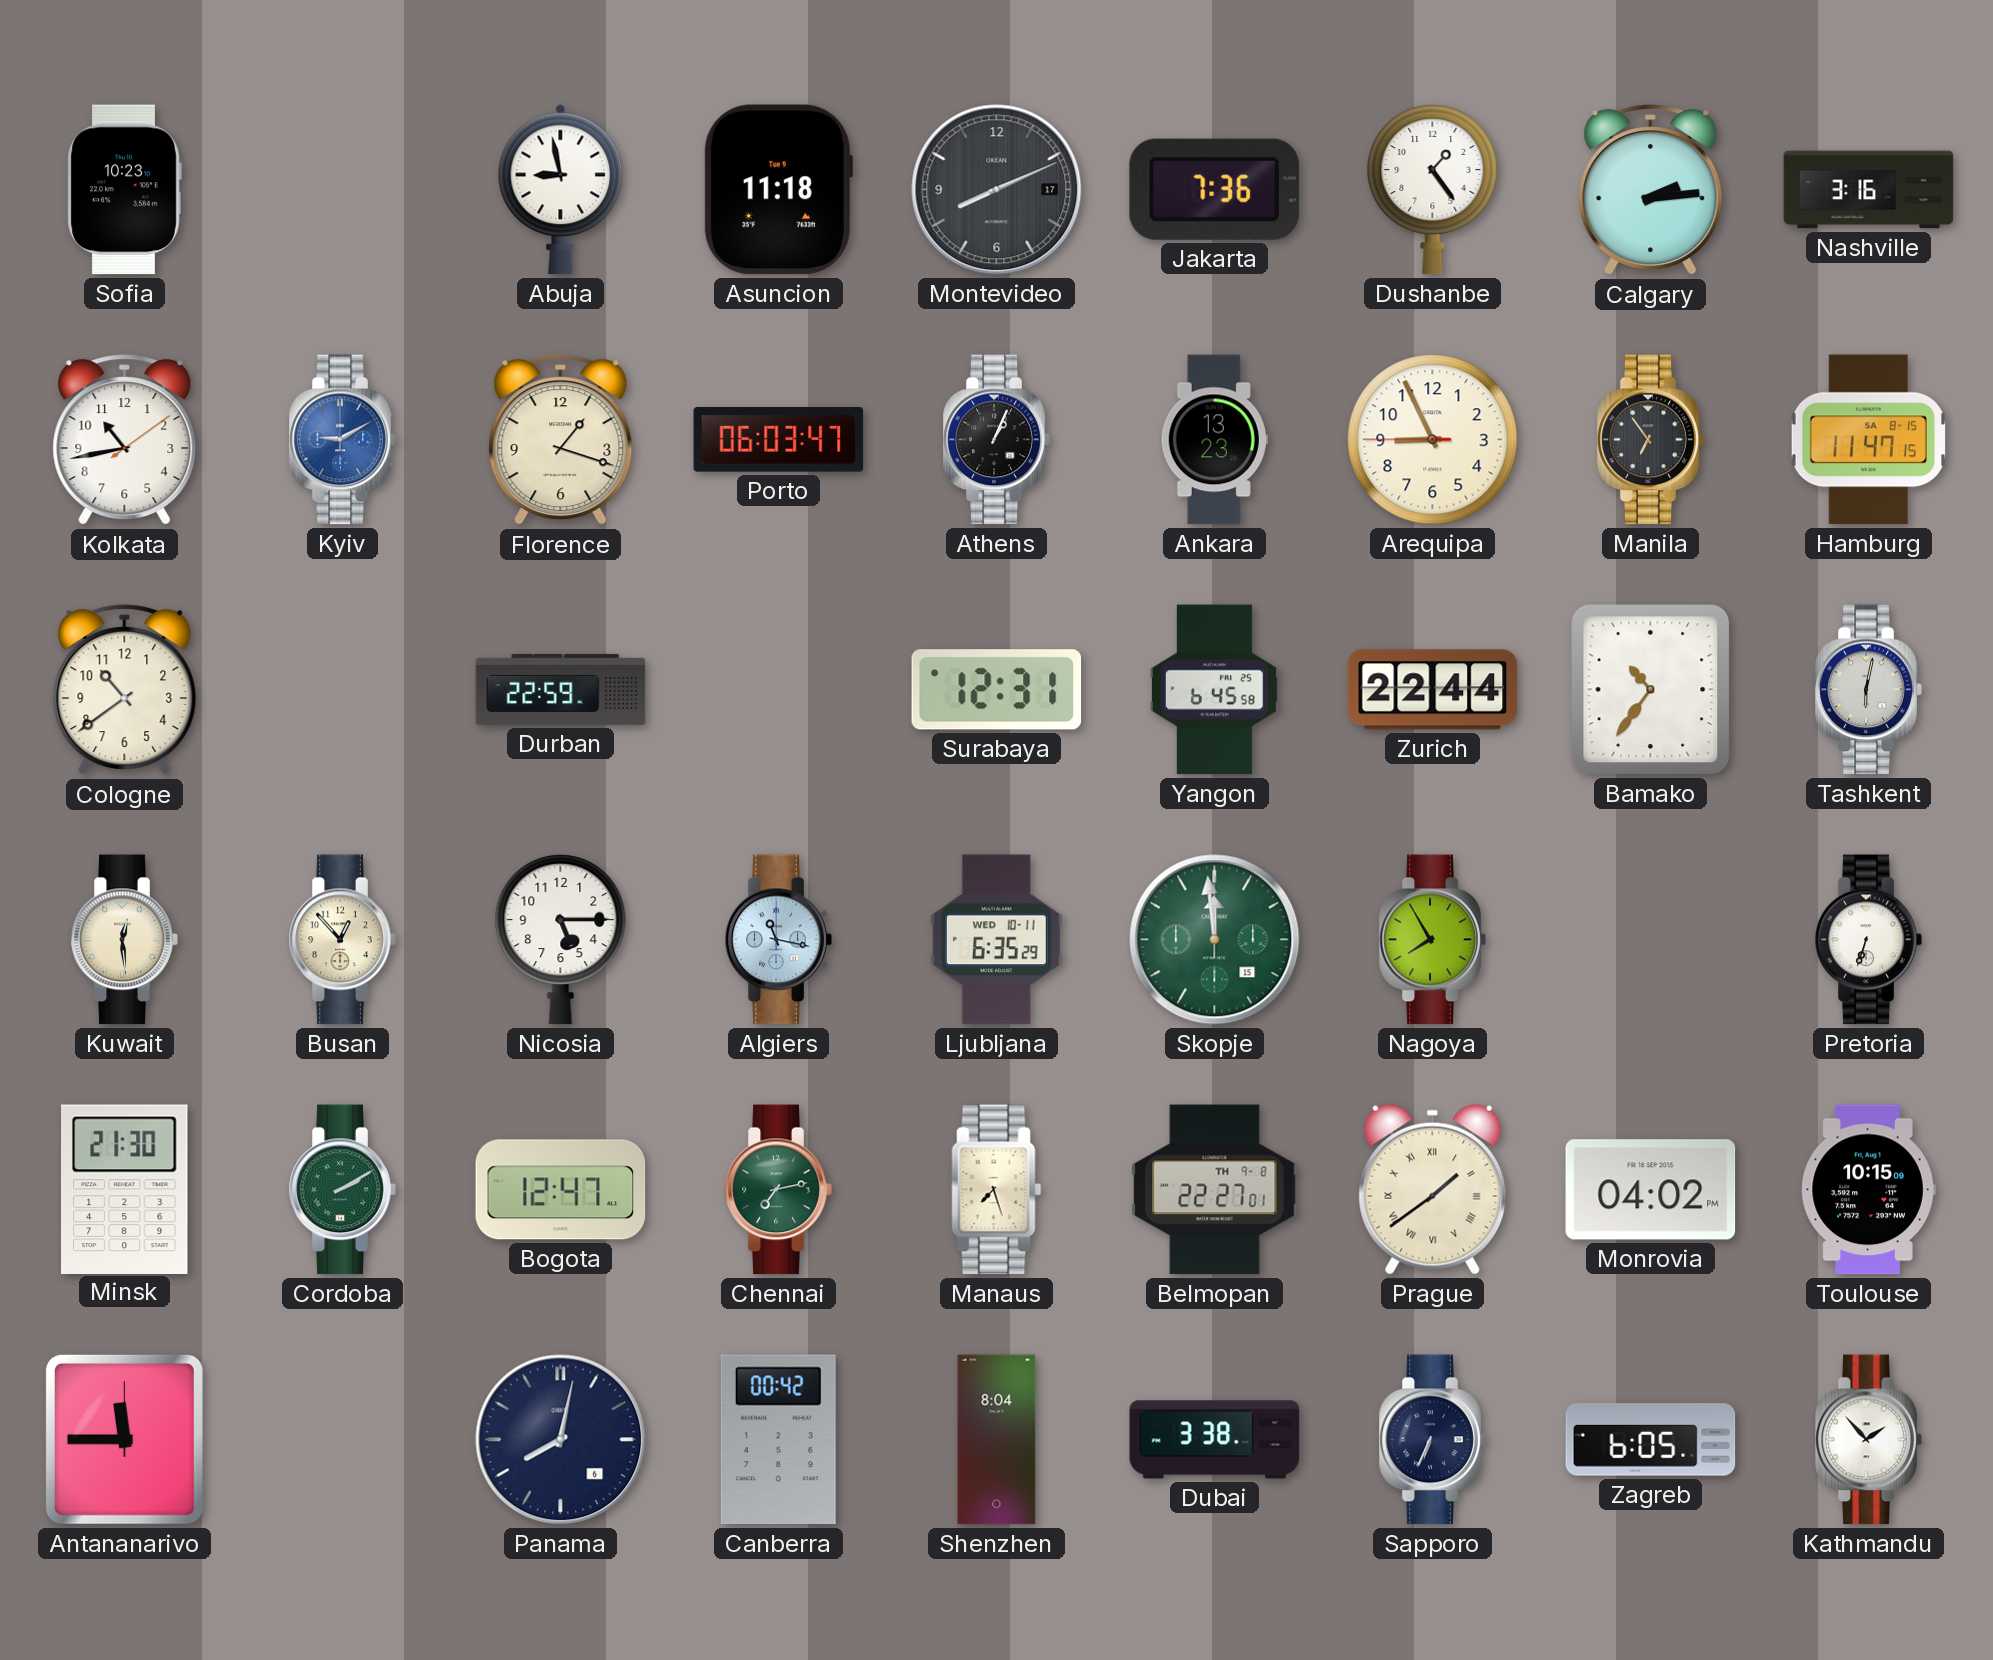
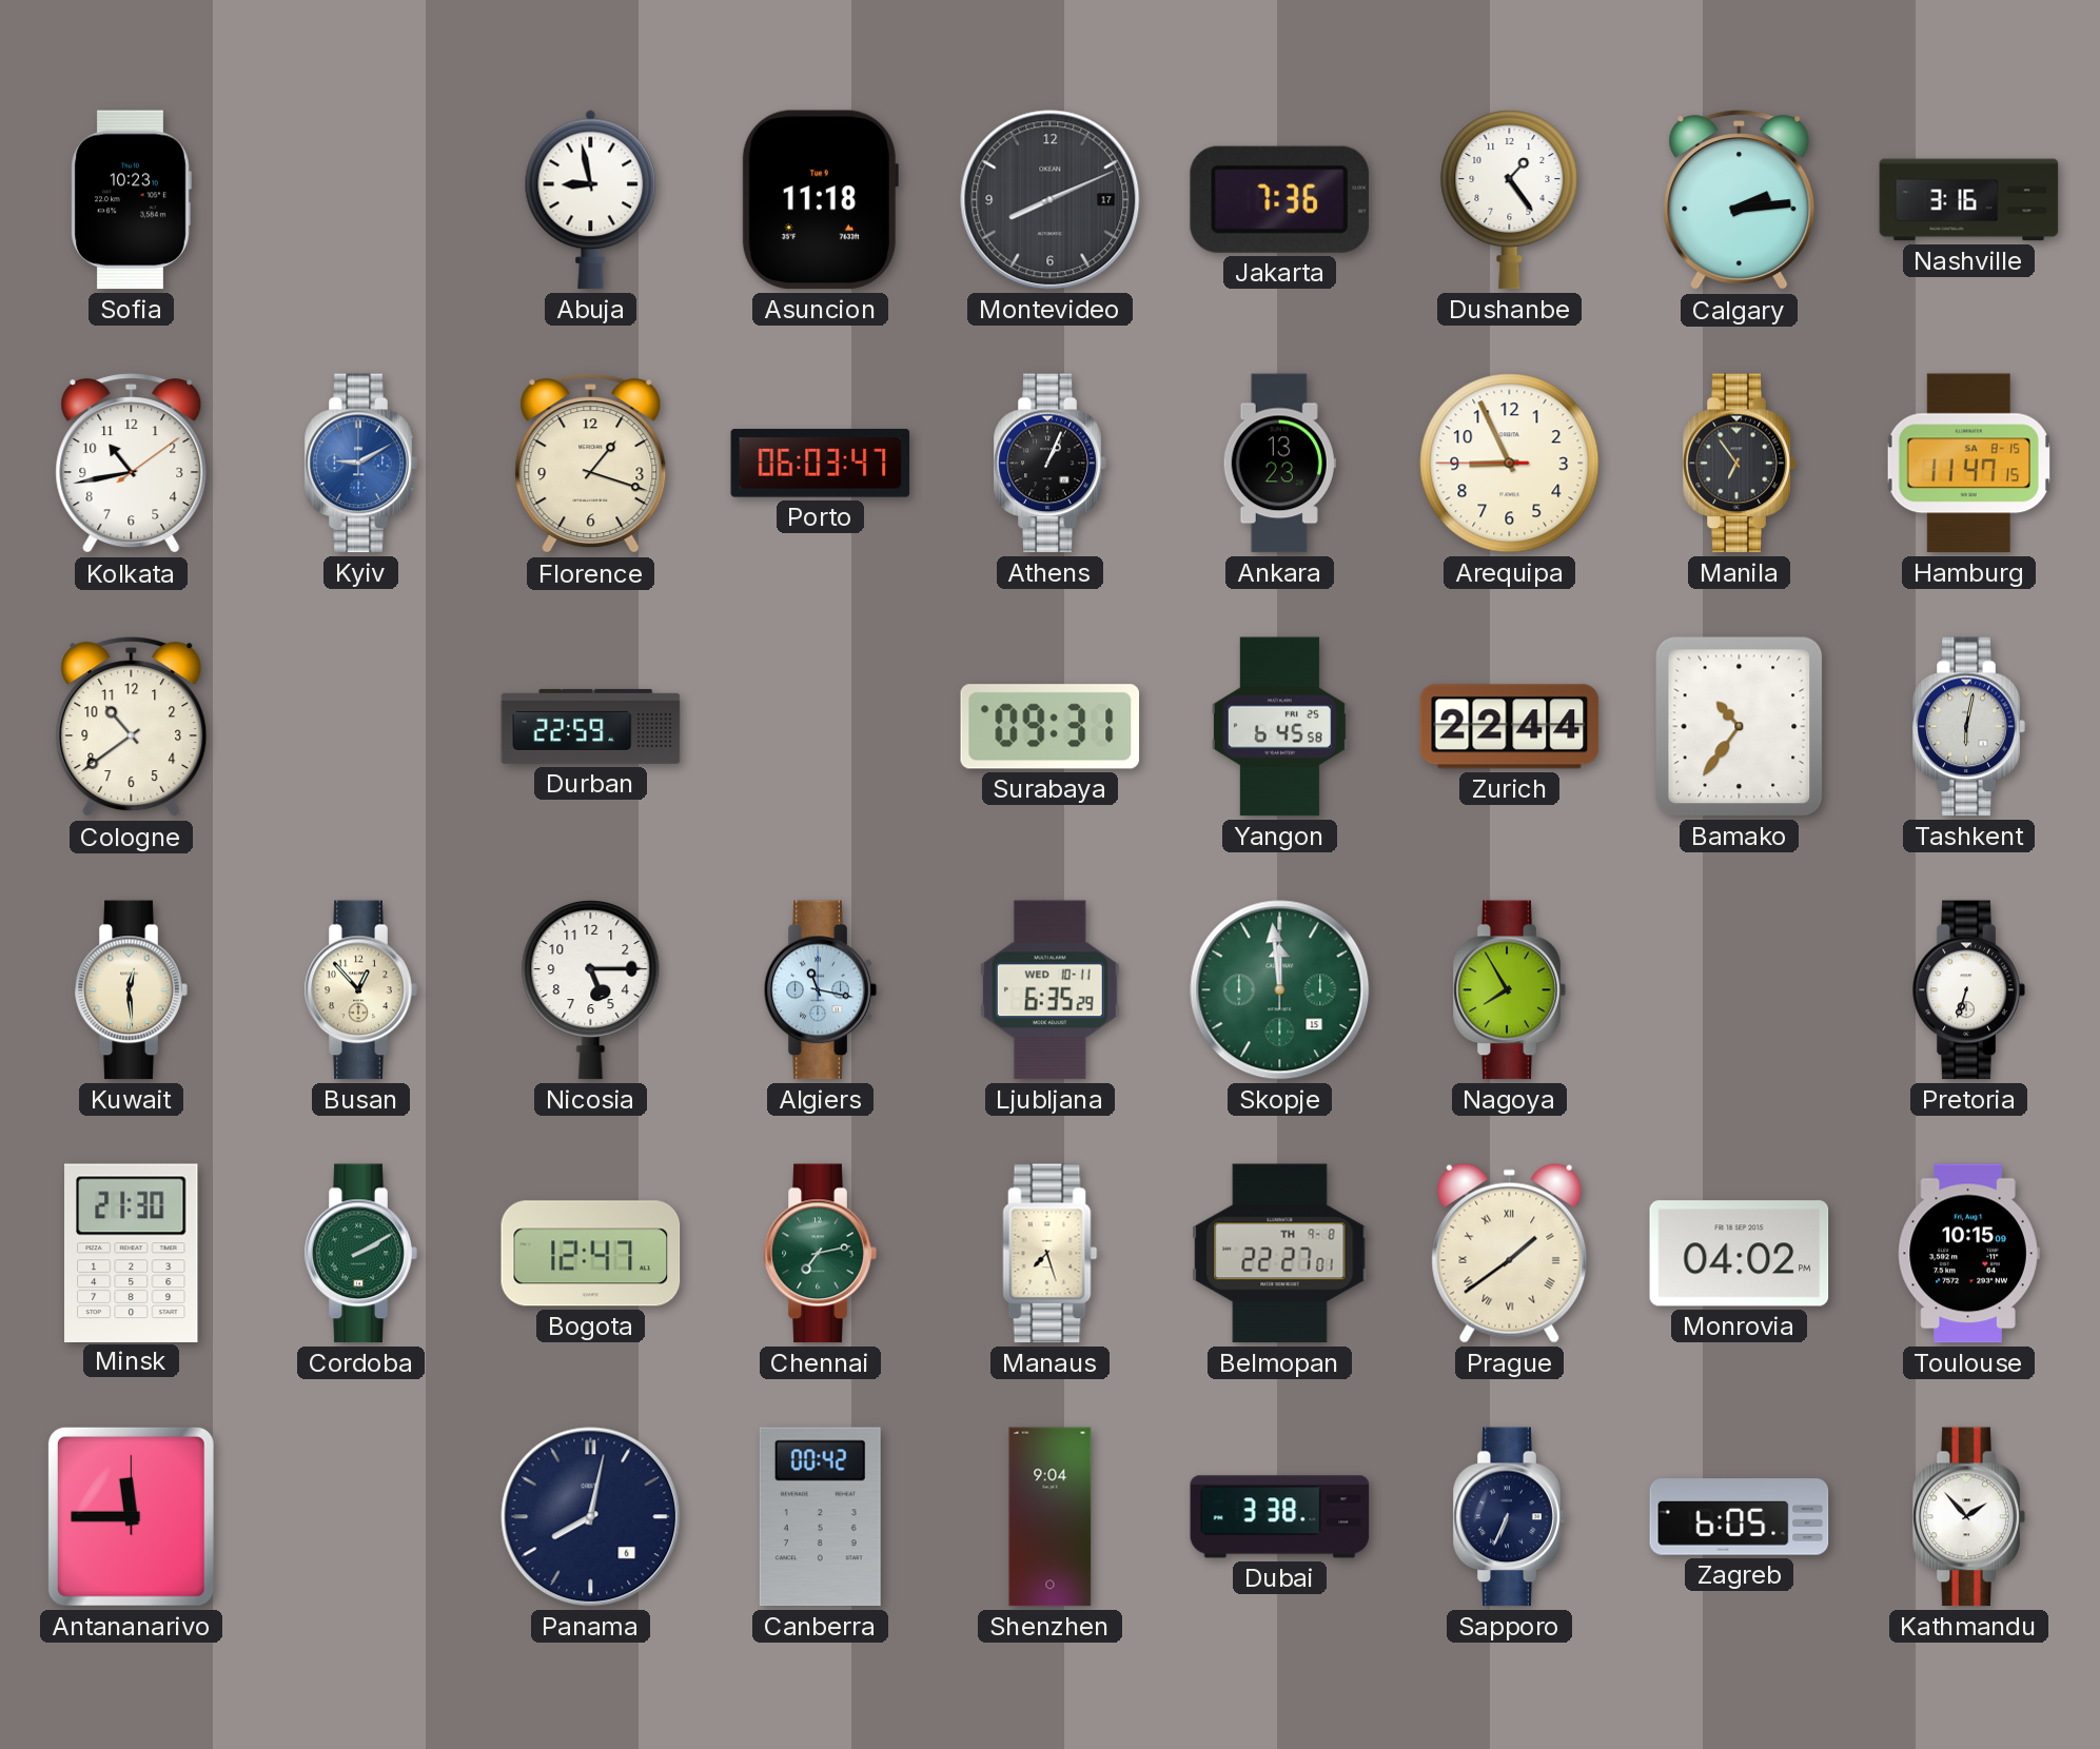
Surabaya: 12:31 -> 09:31
Shenzhen: 8:04 -> 9:04
